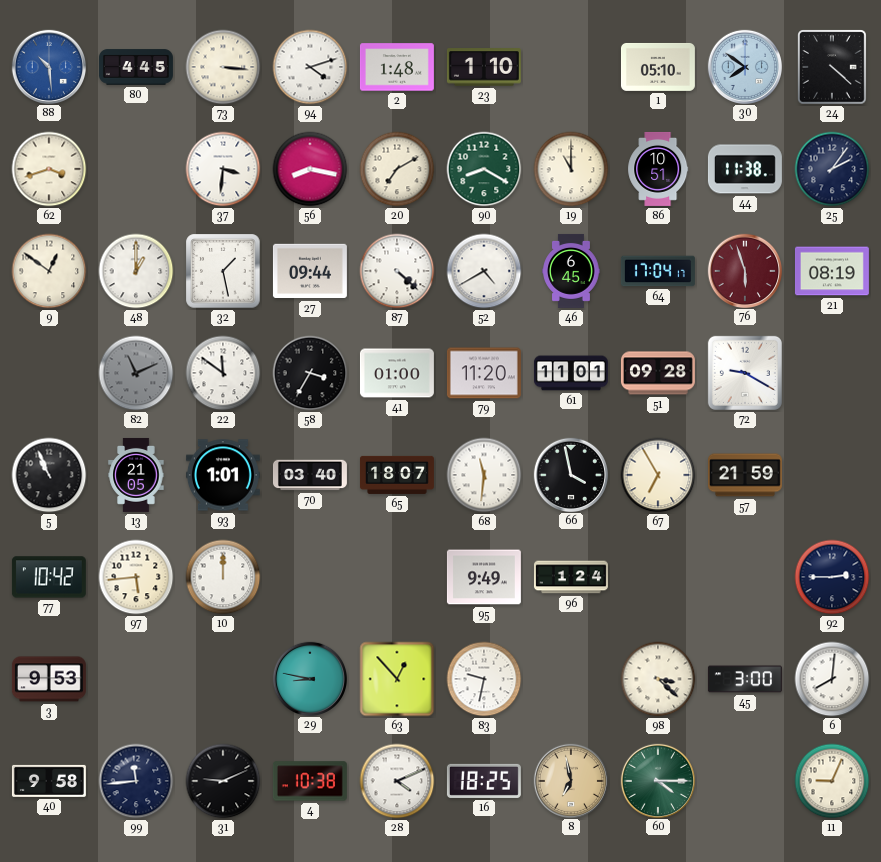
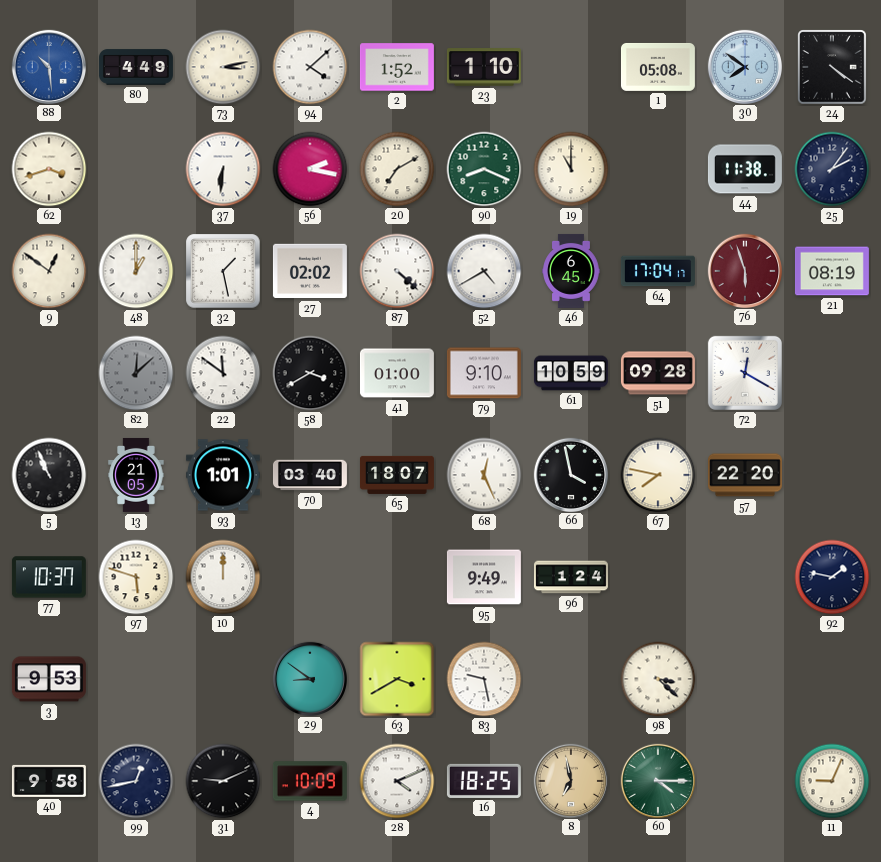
80: 4:45 -> 4:49
73: 3:16 -> 3:13
94: 4:12 -> 4:08
2: 1:48 -> 1:52
1: 05:10 -> 05:08
24: 4:22 -> 4:21
37: 3:31 -> 6:31
56: 8:17 -> 2:17
90: 8:20 -> 8:19
86: 10:51 -> none
27: 09:44 -> 02:02
82: 11:11 -> 12:08
58: 3:35 -> 3:40
79: 11:20 -> 9:10
61: 11:01 -> 10:59
72: 9:20 -> 12:20
68: 11:31 -> 12:26
67: 6:55 -> 7:47
57: 21:59 -> 22:20
77: 10:42 -> 10:37
97: 5:44 -> 5:48
92: 2:45 -> 1:47
29: 8:47 -> 8:51
63: 12:53 -> 3:40
83: 9:32 -> 9:28
45: 3:00 -> none
6: 8:01 -> none
99: 11:44 -> 12:43
4: 10:38 -> 10:09
